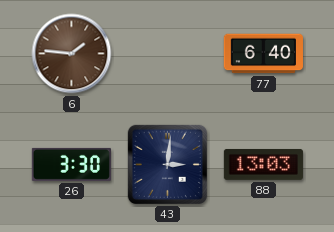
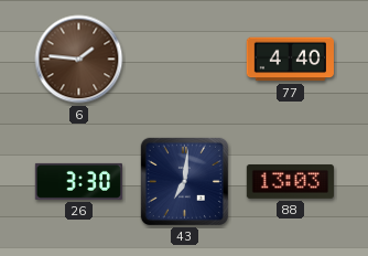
77: 6:40 -> 4:40
43: 3:01 -> 7:01
